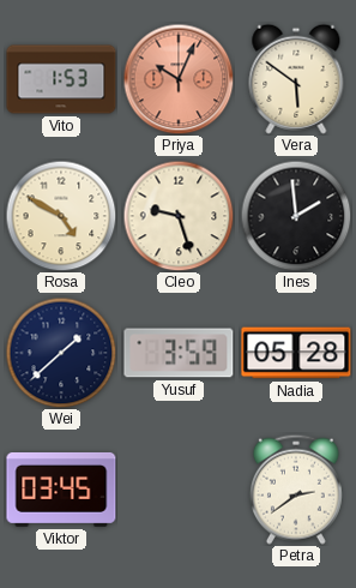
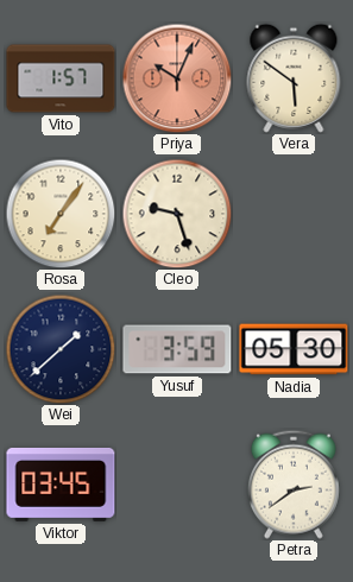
Vito: 1:53 -> 1:57
Rosa: 4:50 -> 7:06
Ines: 1:59 -> none
Nadia: 05:28 -> 05:30
